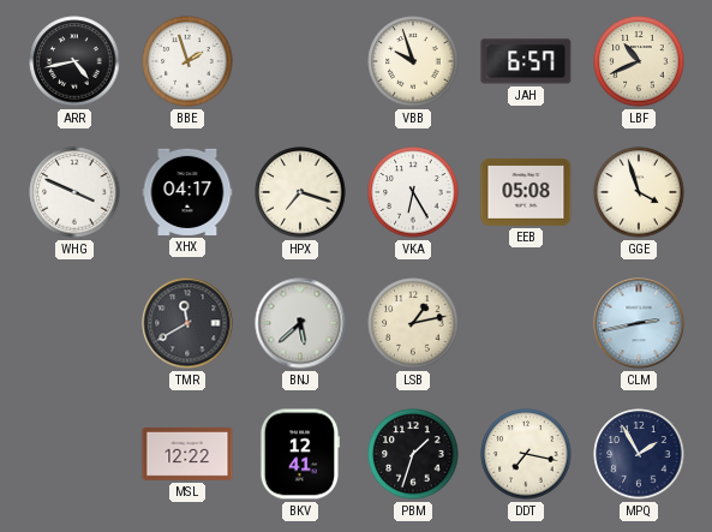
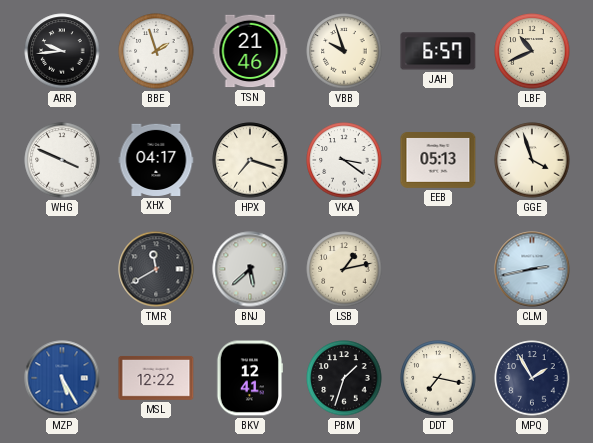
ARR: 4:43 -> 9:44
TSN: none -> 21:46
VKA: 6:25 -> 3:21
EEB: 05:08 -> 05:13
MZP: none -> 5:25
